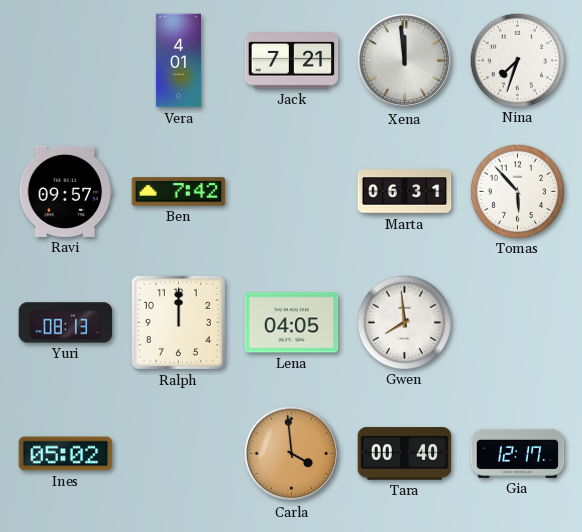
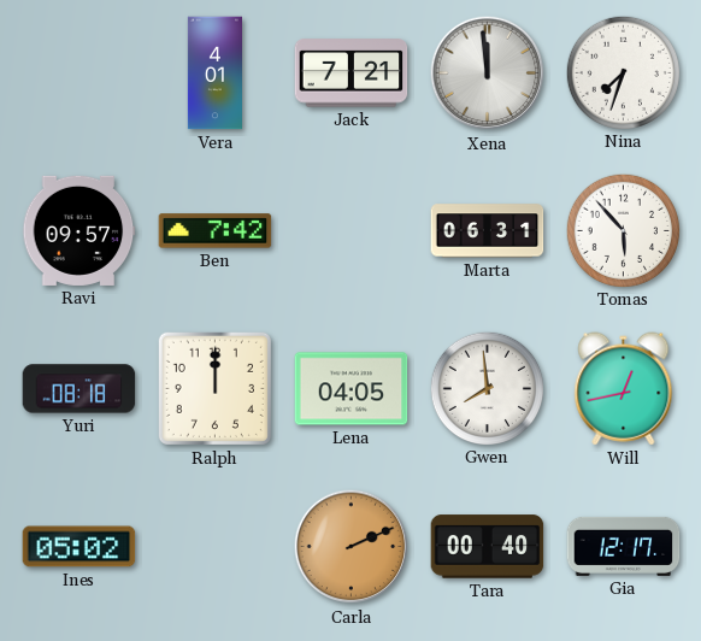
Yuri: 08:13 -> 08:18
Will: none -> 12:43
Carla: 3:59 -> 2:11
